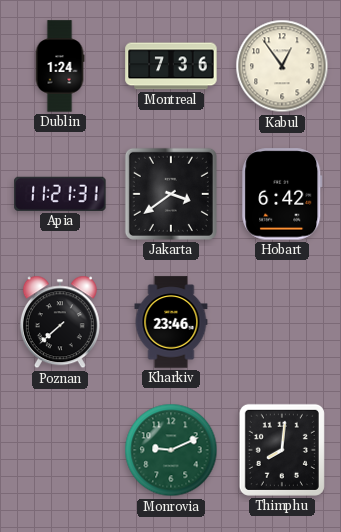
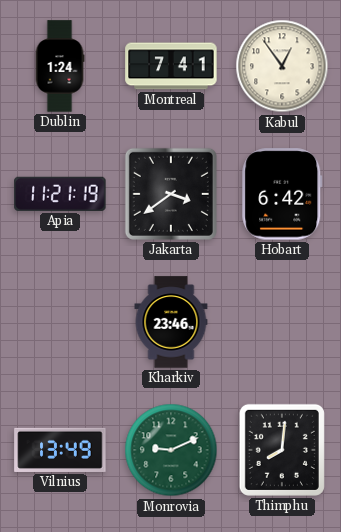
Montreal: 7:36 -> 7:41
Apia: 11:21:31 -> 11:21:19
Poznan: 7:38 -> none
Vilnius: none -> 13:49
